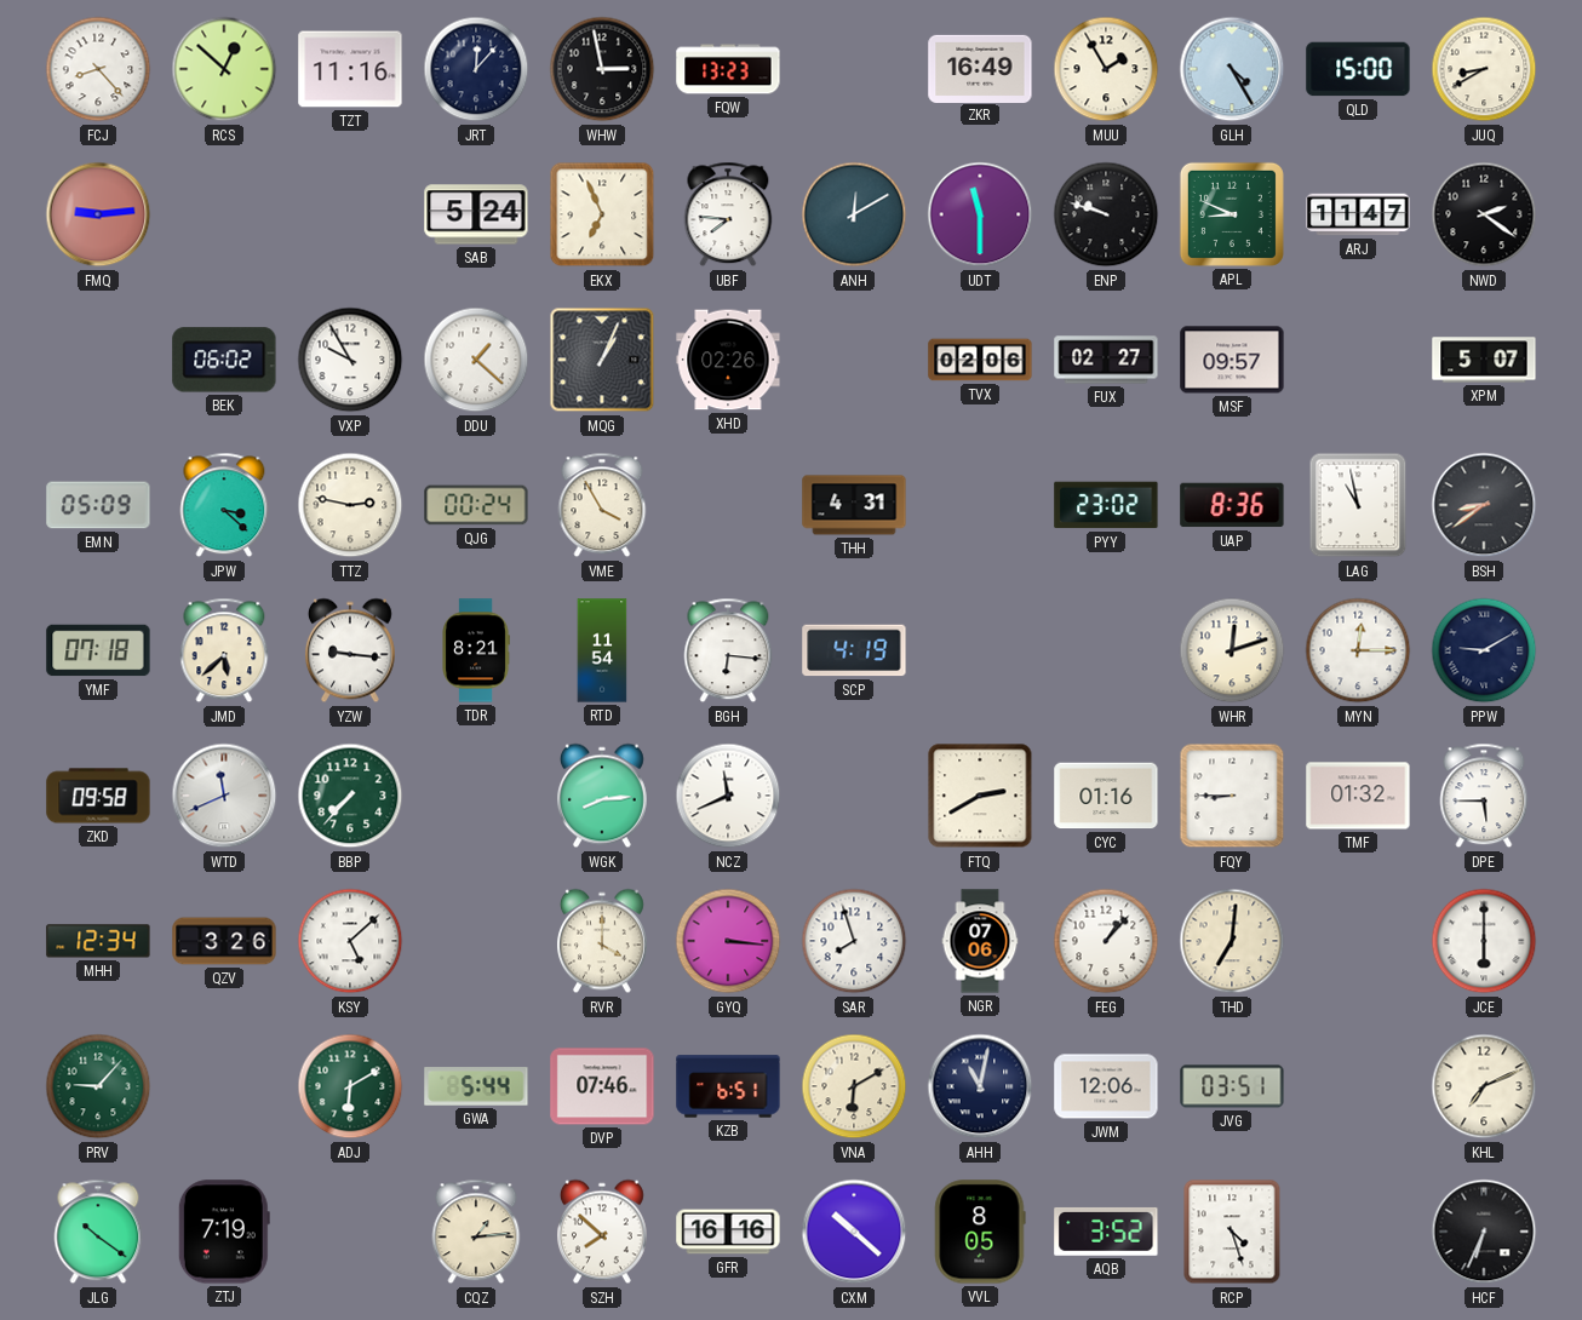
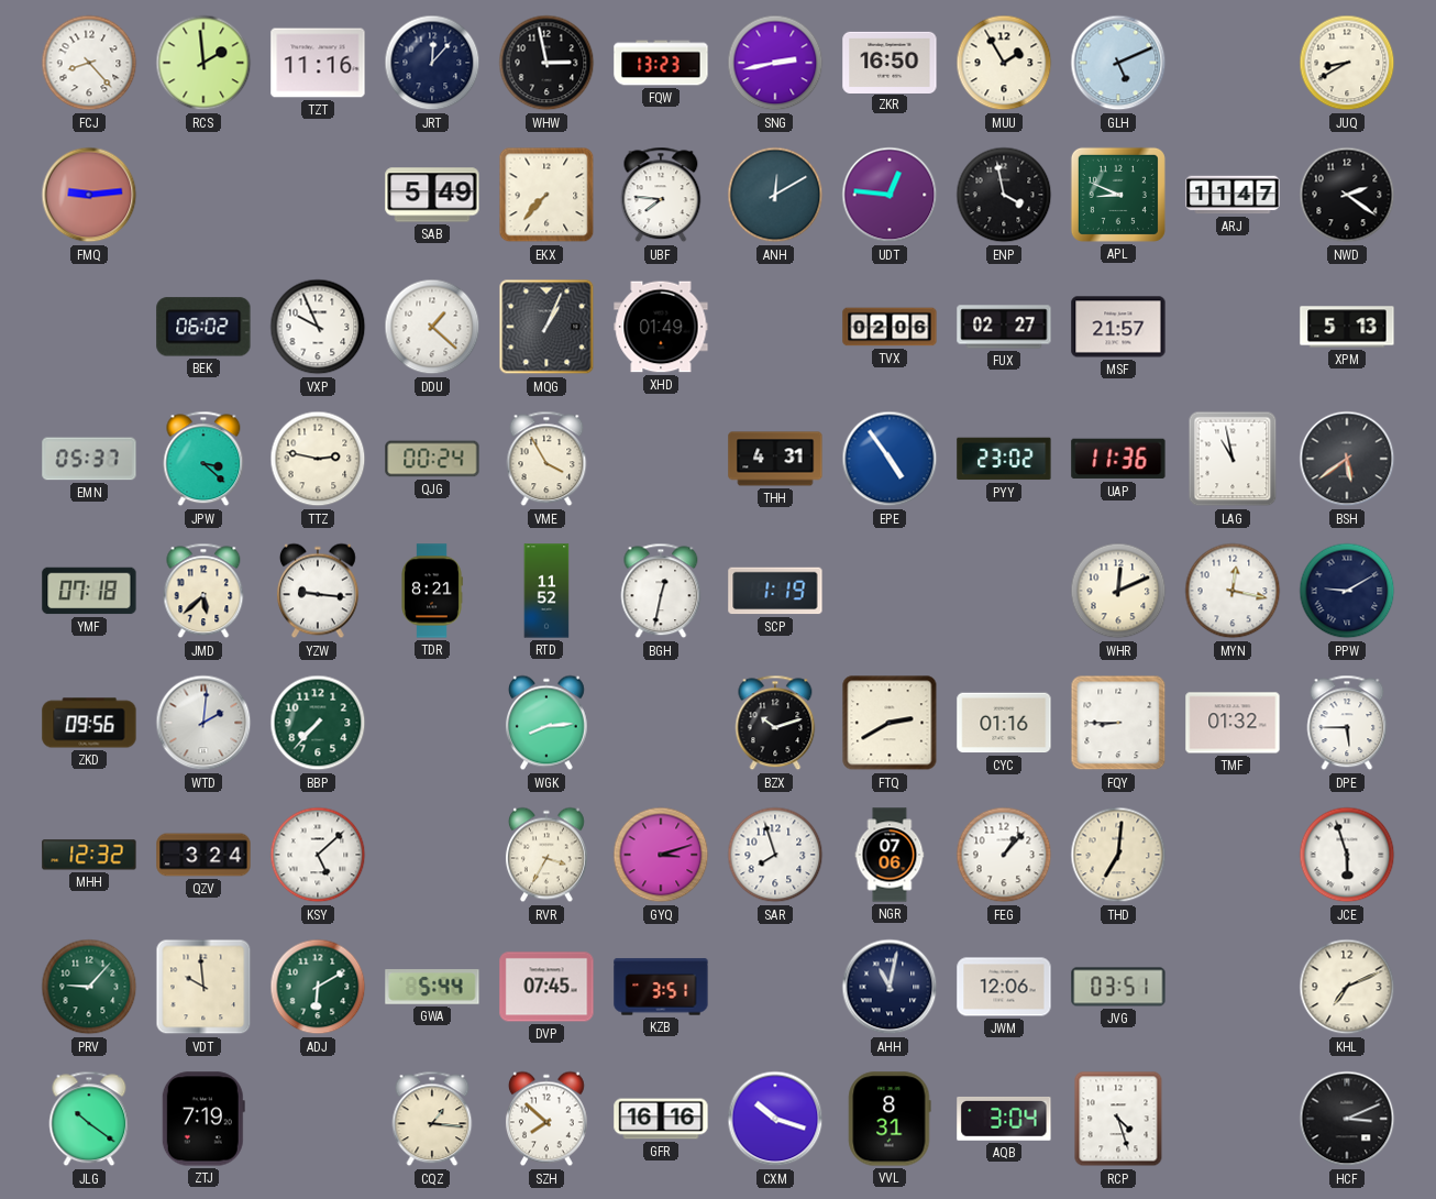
RCS: 12:52 -> 1:59
SNG: none -> 2:43
ZKR: 16:49 -> 16:50
GLH: 4:25 -> 5:11
QLD: 15:00 -> none
SAB: 5:24 -> 5:49
EKX: 6:56 -> 7:37
UDT: 11:30 -> 12:46
ENP: 9:48 -> 3:58
VXP: 9:55 -> 9:56
XHD: 02:26 -> 01:49
MSF: 09:57 -> 21:57
XPM: 5:07 -> 5:13
EMN: 05:09 -> 05:37
EPE: none -> 4:54
UAP: 8:36 -> 11:36
BSH: 8:39 -> 5:39
RTD: 11:54 -> 11:52
BGH: 6:16 -> 12:32
SCP: 4:19 -> 1:19
WHR: 12:12 -> 12:11
MYN: 12:15 -> 12:17
ZKD: 09:58 -> 09:56
WTD: 11:41 -> 2:01
NCZ: 11:41 -> none
BZX: none -> 10:12
MHH: 12:34 -> 12:32
QZV: 3:26 -> 3:24
RVR: 4:00 -> 3:35
GYQ: 3:16 -> 3:12
JCE: 6:00 -> 5:57
VDT: none -> 9:59
DVP: 07:46 -> 07:45
KZB: 6:51 -> 3:51
VNA: 6:10 -> none
CQZ: 1:14 -> 1:16
CXM: 10:22 -> 10:18
VVL: 8:05 -> 8:31
AQB: 3:52 -> 3:04
HCF: 6:34 -> 3:11
